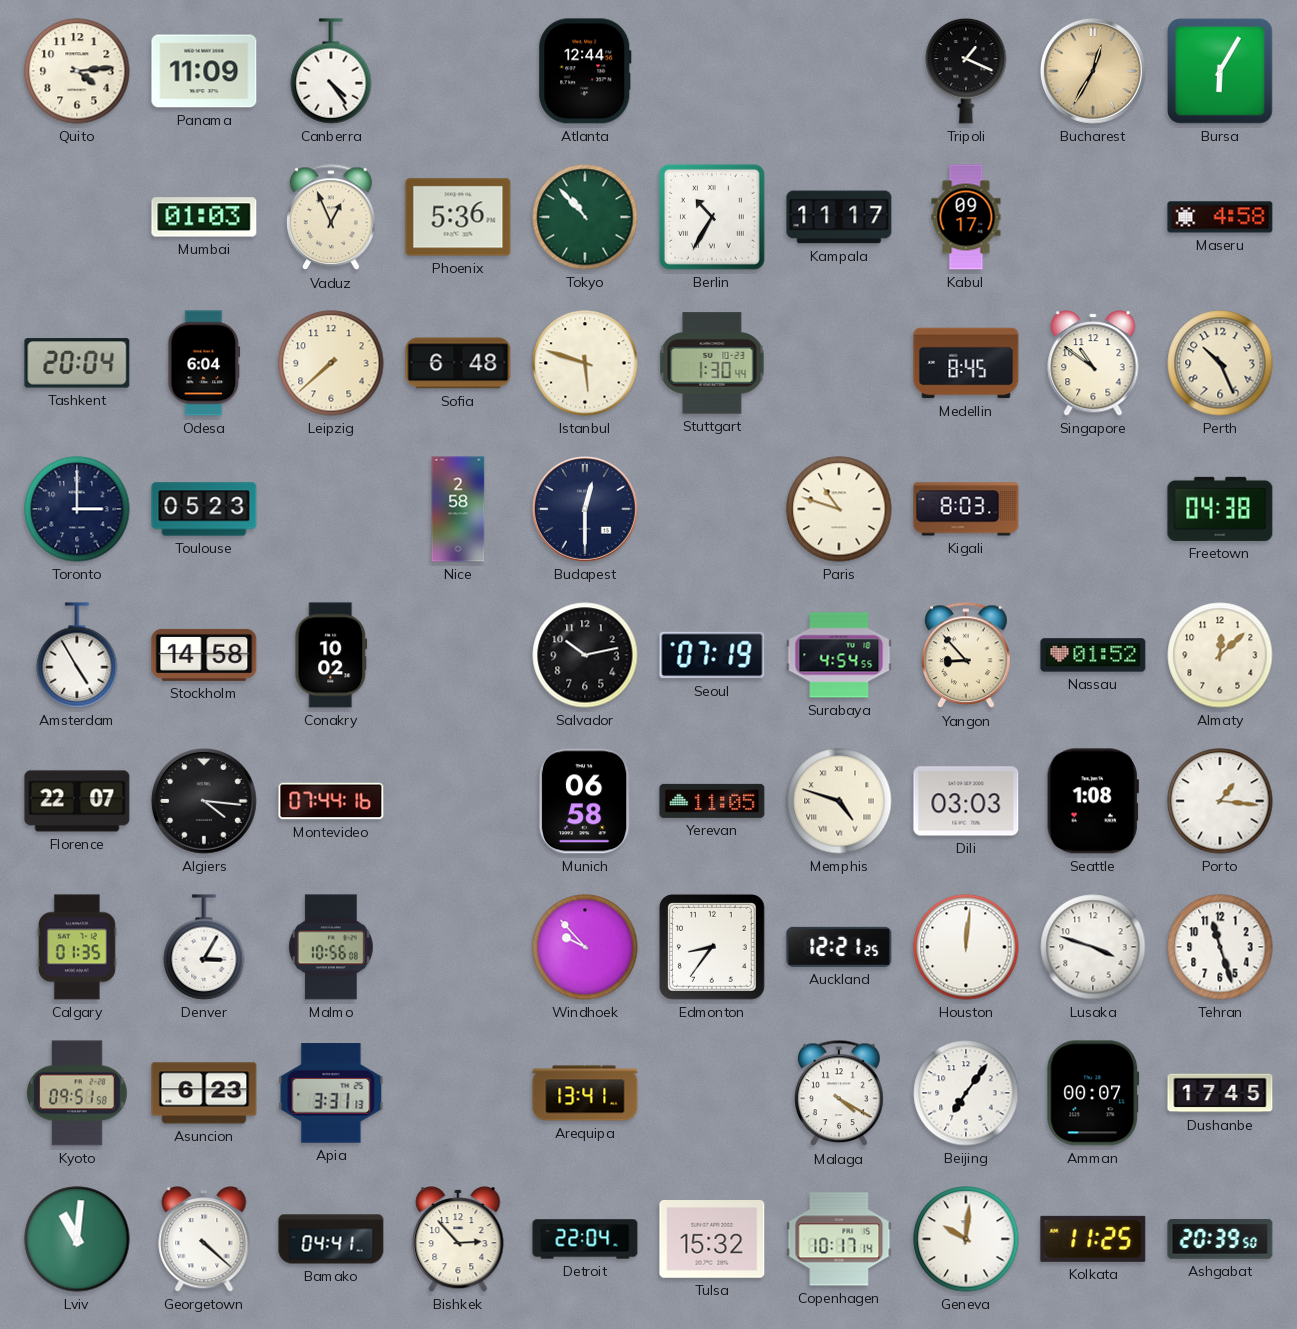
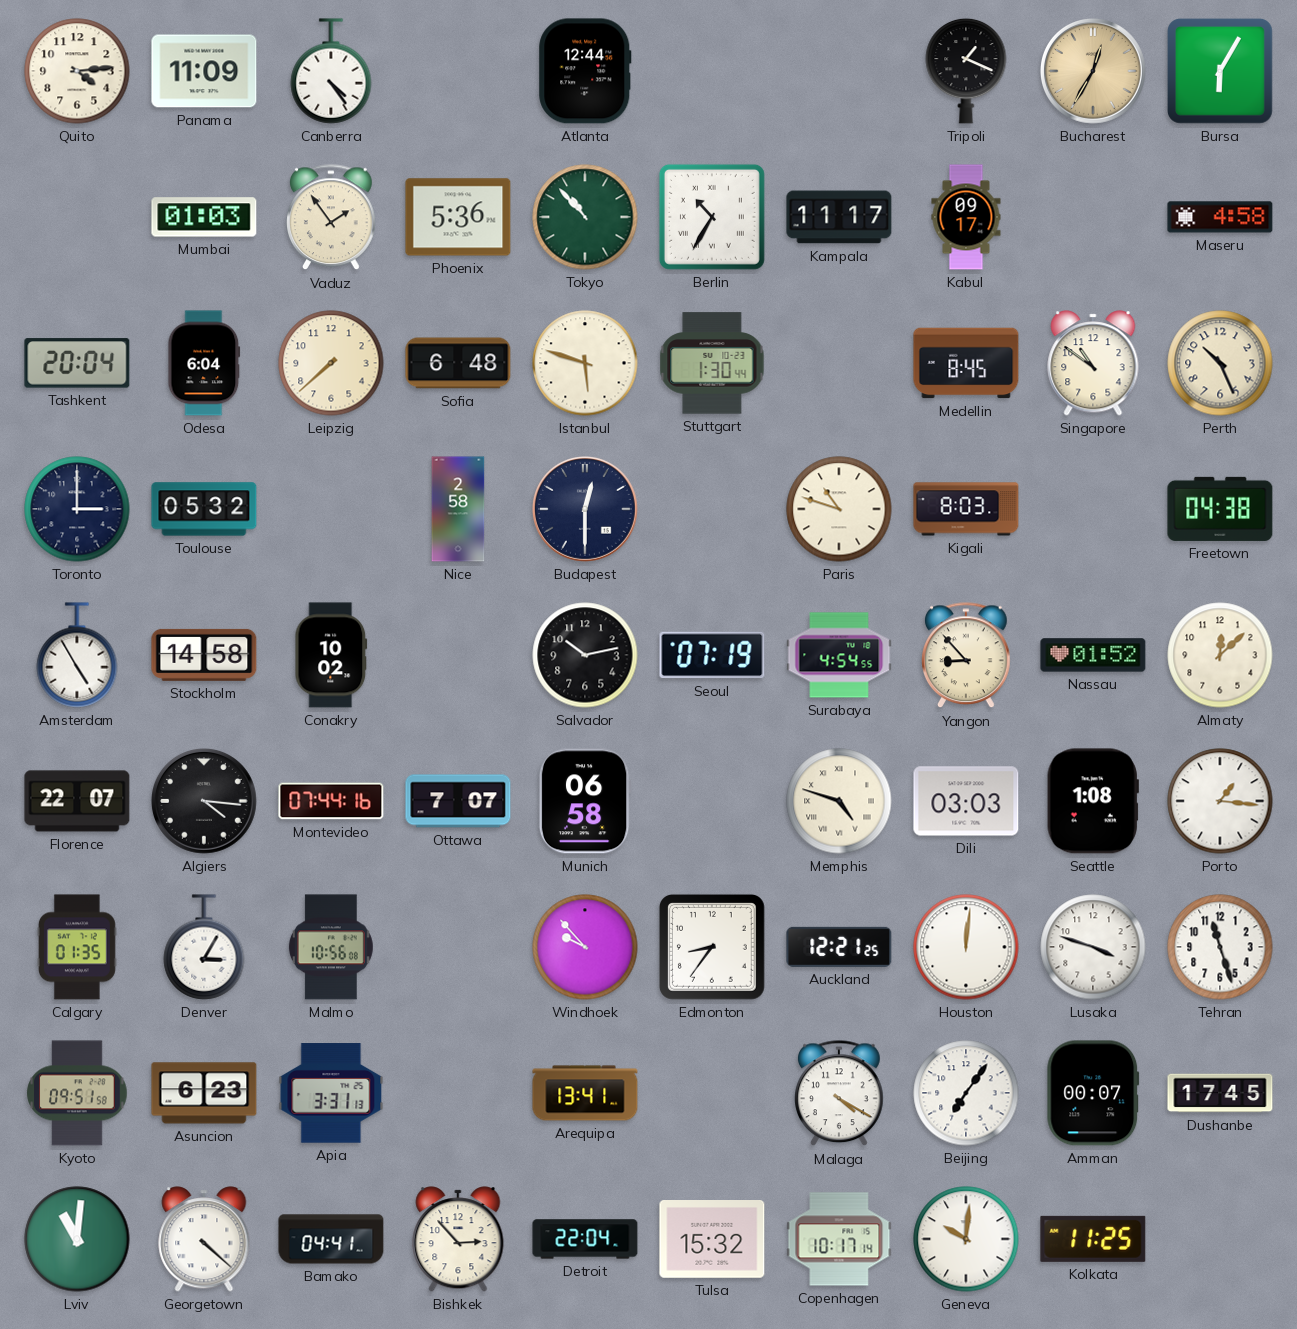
Vaduz: 12:56 -> 1:54
Toulouse: 05:23 -> 05:32
Ottawa: none -> 7:07
Yerevan: 11:05 -> none
Ashgabat: 20:39 -> none
